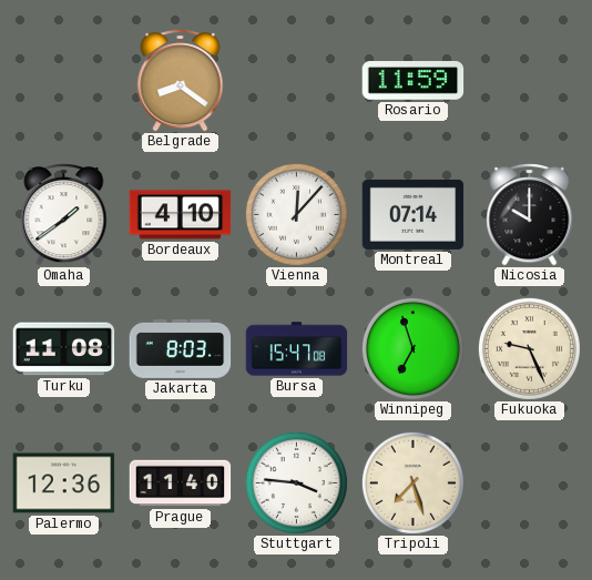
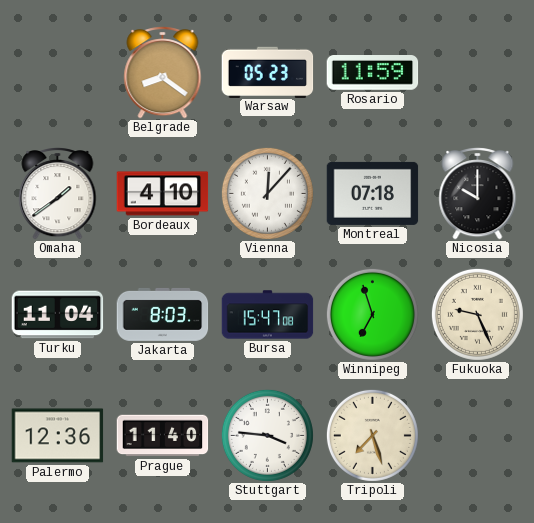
Warsaw: none -> 05:23
Montreal: 07:14 -> 07:18
Turku: 11:08 -> 11:04
